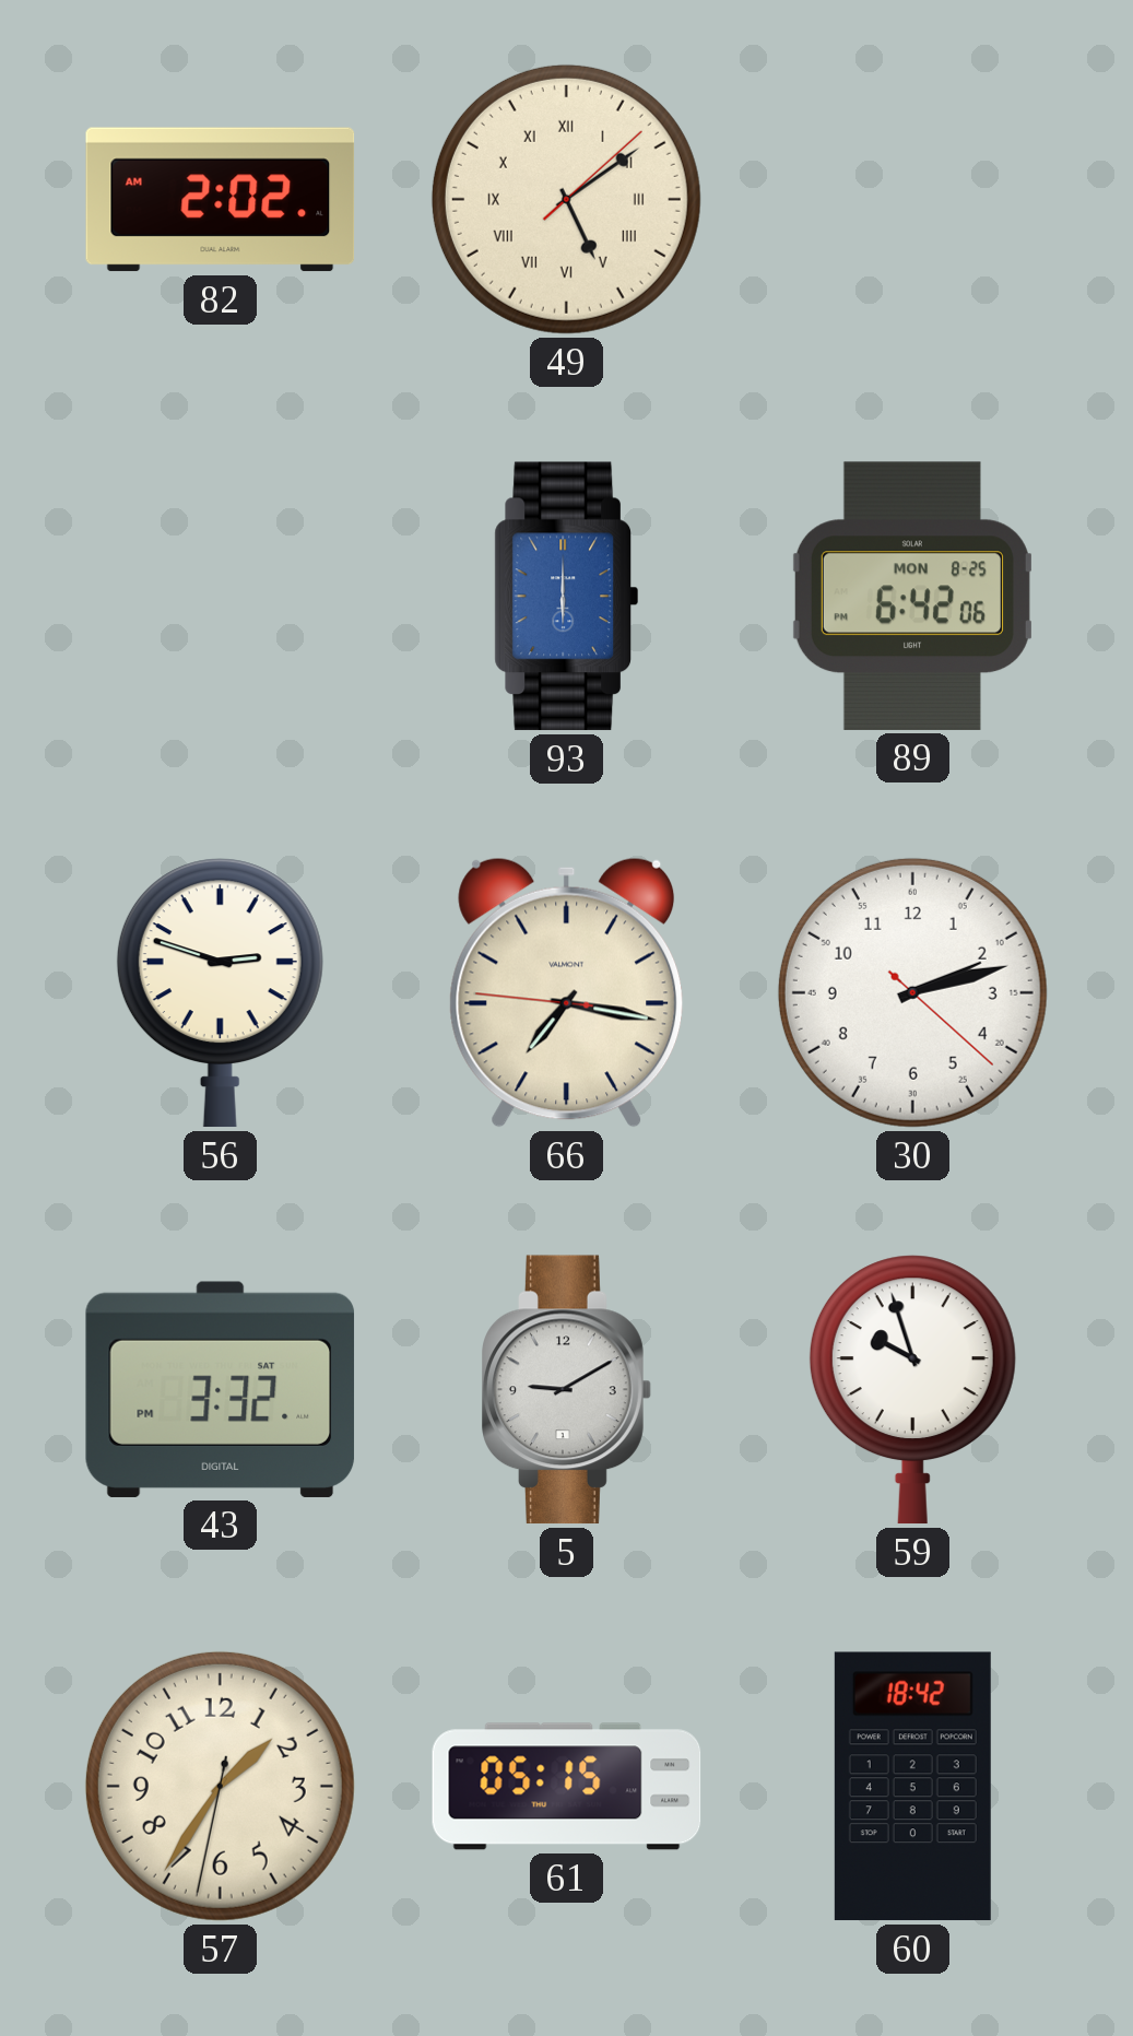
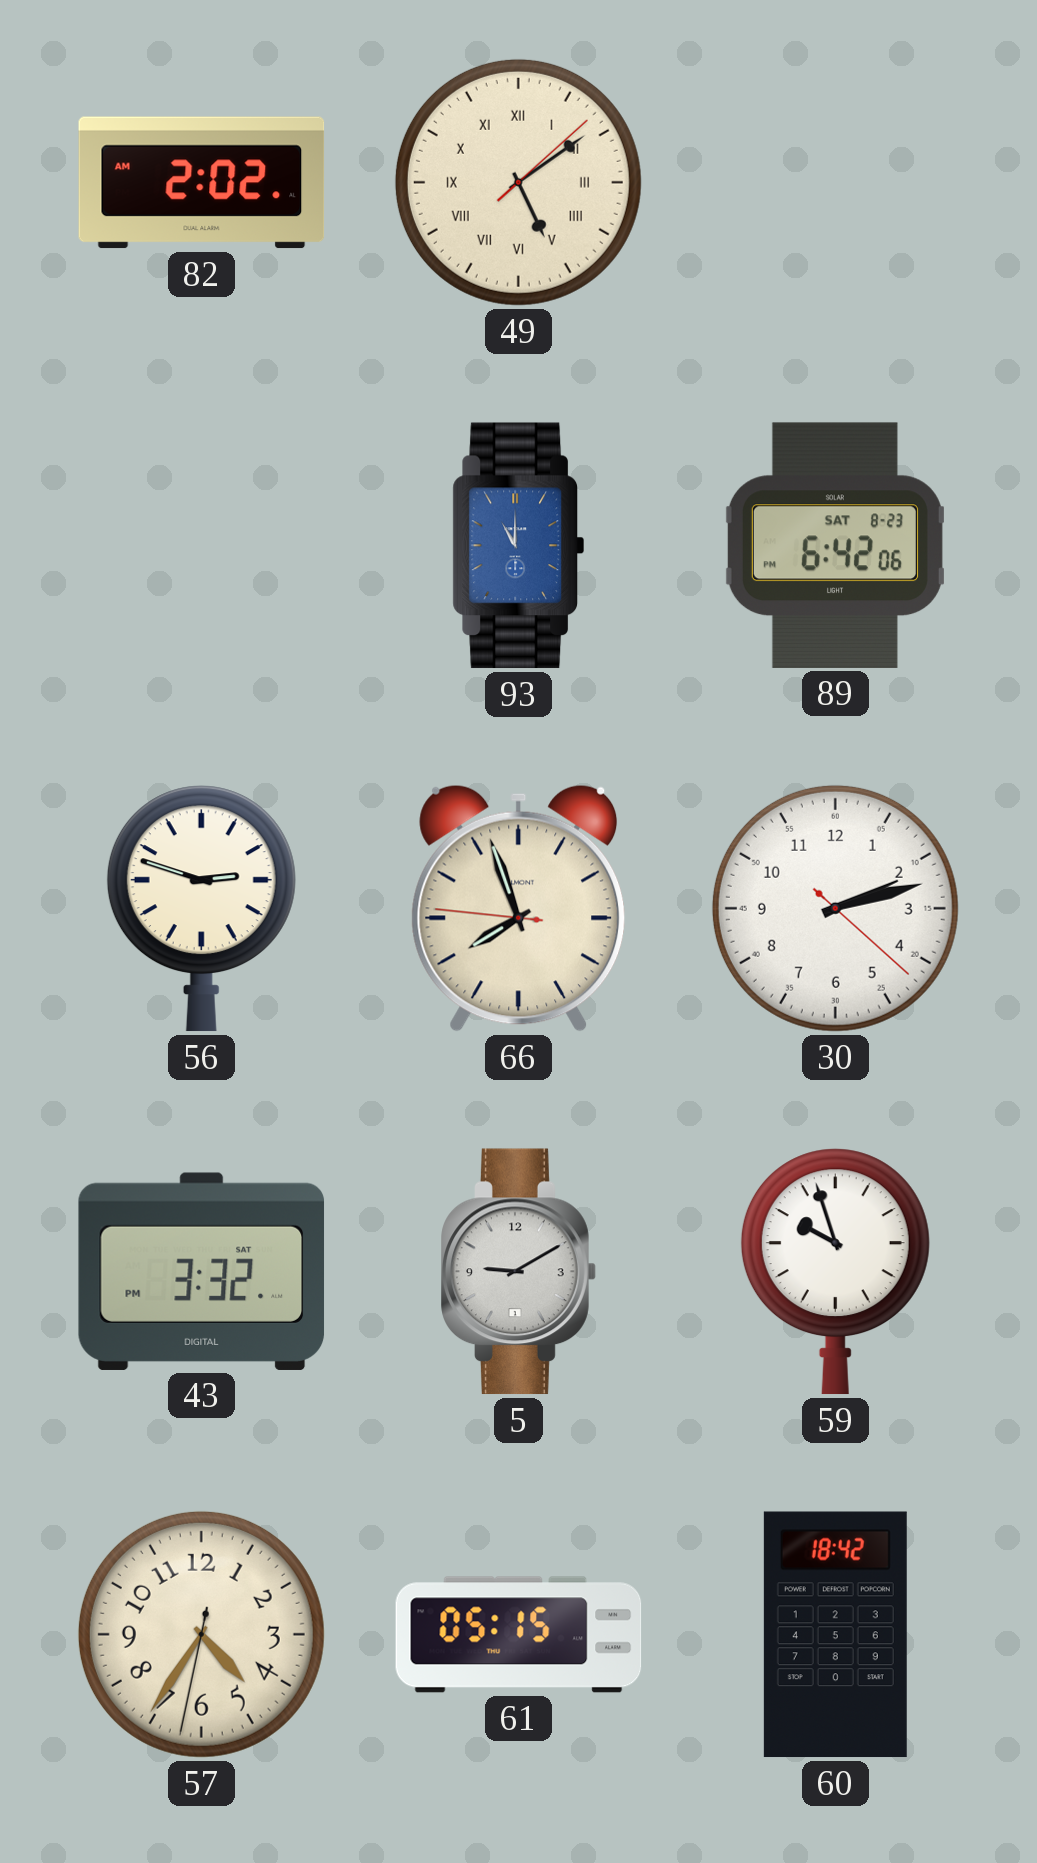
93: 6:00 -> 11:00
89 date: MON 8-25 -> SAT 8-23
66: 7:16 -> 7:56
57: 1:35 -> 4:35
